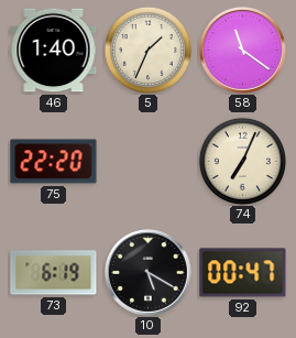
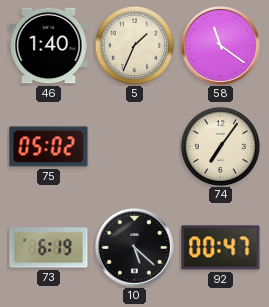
75: 22:20 -> 05:02
74: 7:04 -> 7:06
10: 5:20 -> 5:22
